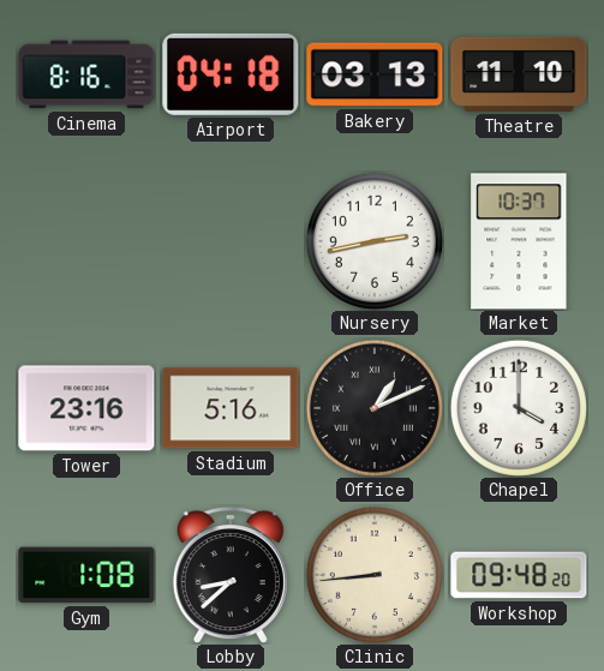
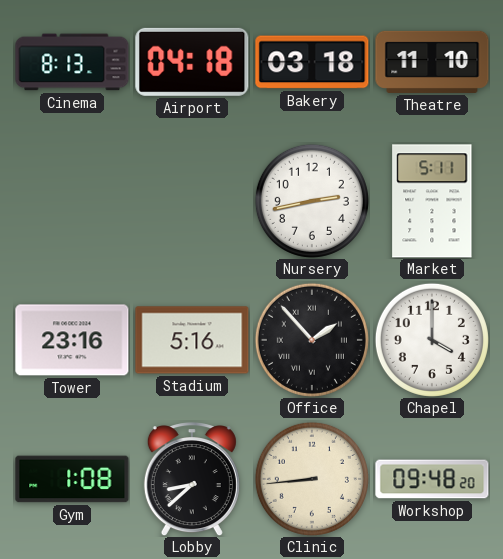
Cinema: 8:16 -> 8:13
Bakery: 03:13 -> 03:18
Market: 10:37 -> 5:11
Office: 1:11 -> 1:53
